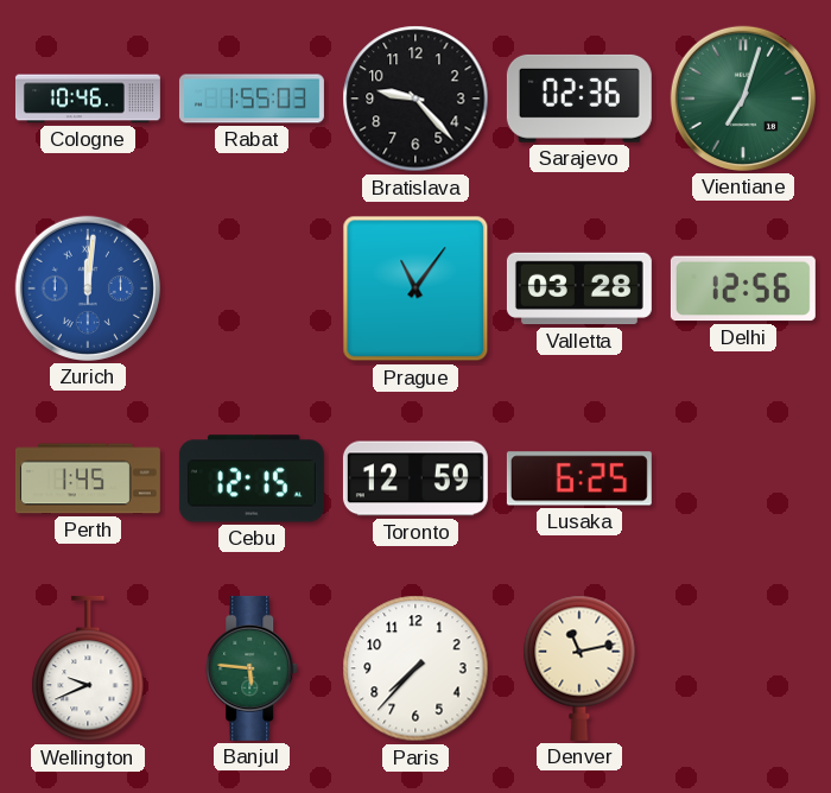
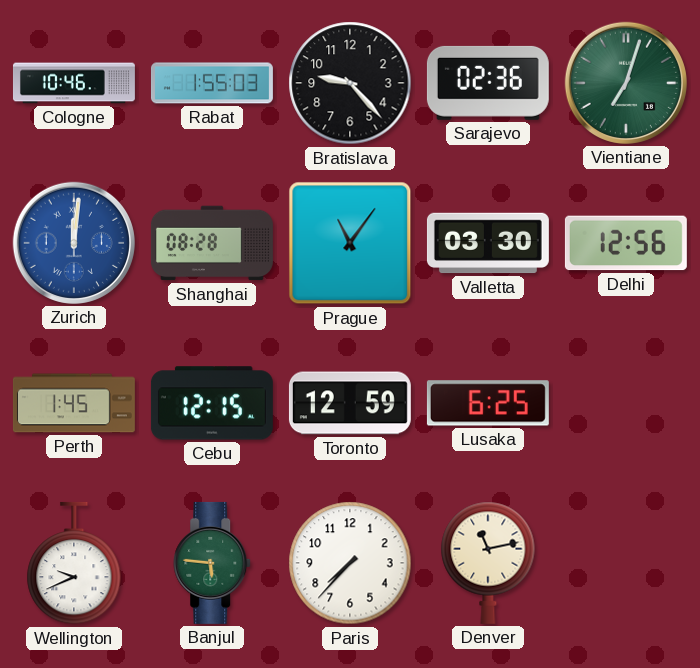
Shanghai: none -> 08:28
Valletta: 03:28 -> 03:30
